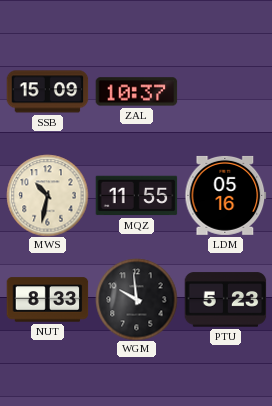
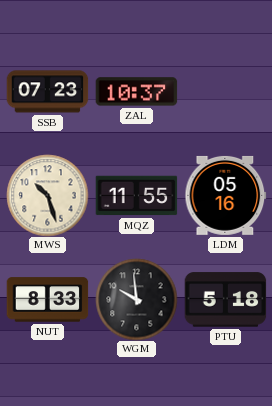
SSB: 15:09 -> 07:23
MWS: 10:32 -> 10:27
PTU: 5:23 -> 5:18
